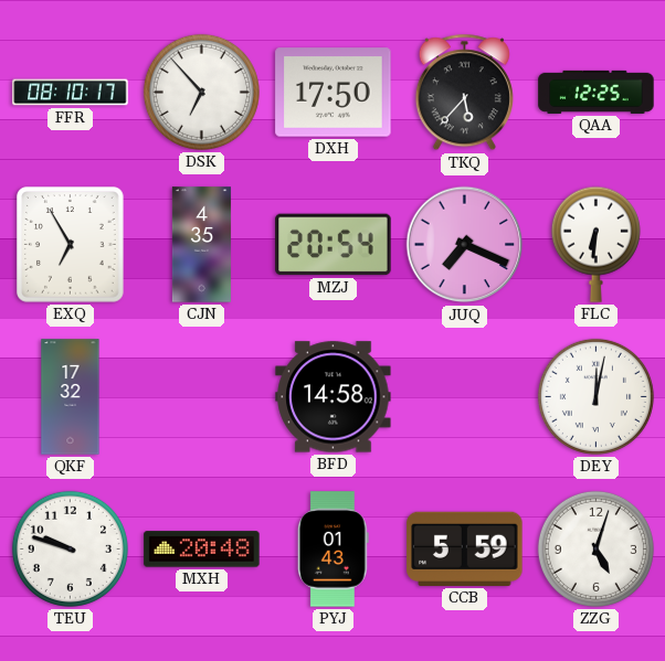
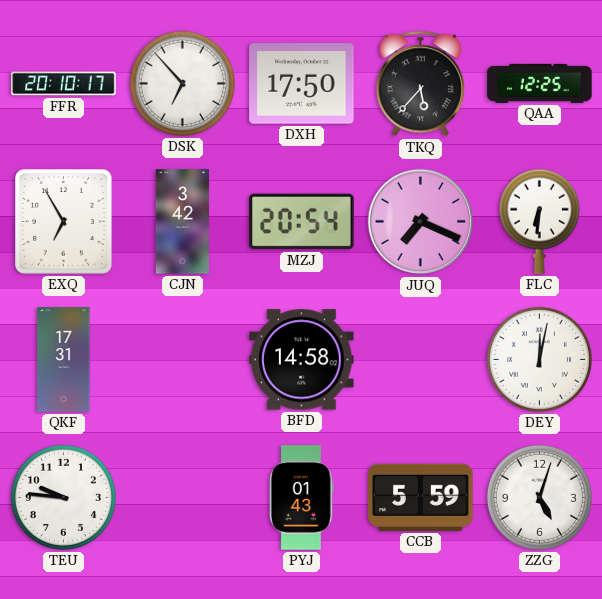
FFR: 08:10 -> 20:10
CJN: 4:35 -> 3:42
QKF: 17:32 -> 17:31
TEU: 9:48 -> 9:46
MXH: 20:48 -> none
